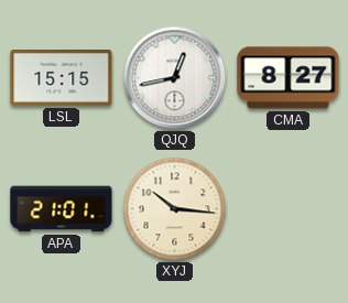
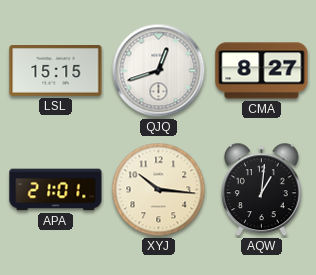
QJQ: 12:43 -> 12:42
AQW: none -> 1:01
